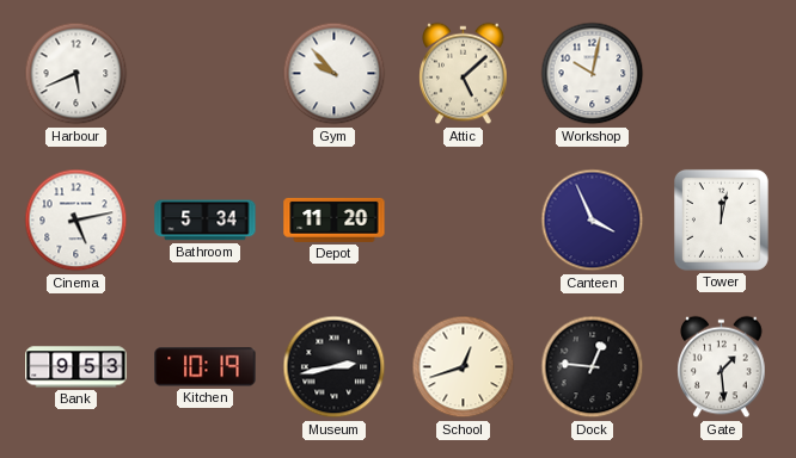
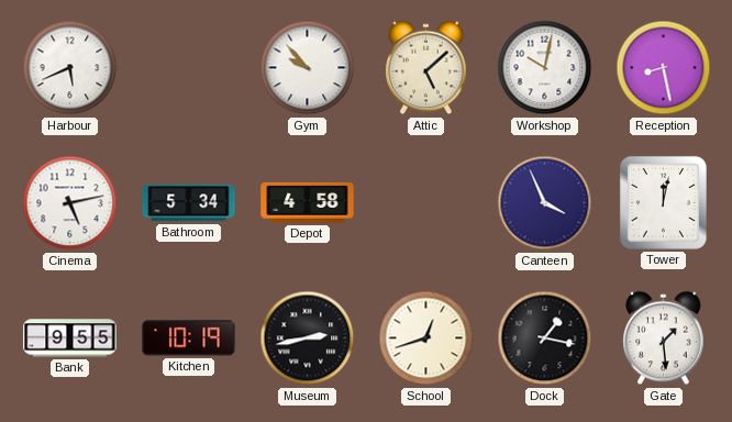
Reception: none -> 8:28
Depot: 11:20 -> 4:58
Bank: 9:53 -> 9:55
Dock: 12:46 -> 1:17
